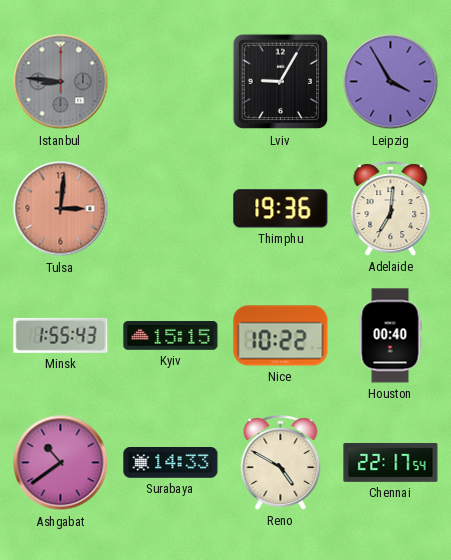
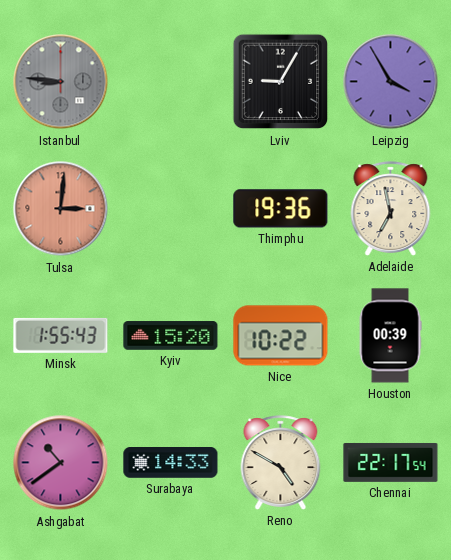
Adelaide: 7:01 -> 6:58
Kyiv: 15:15 -> 15:20
Houston: 00:40 -> 00:39
